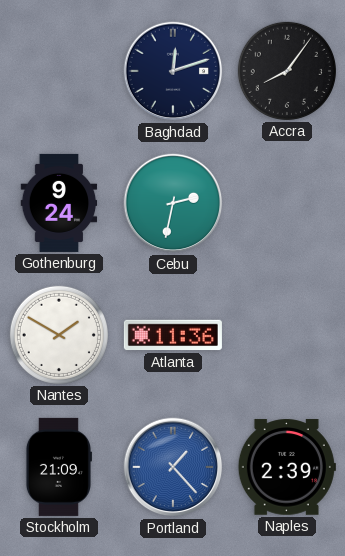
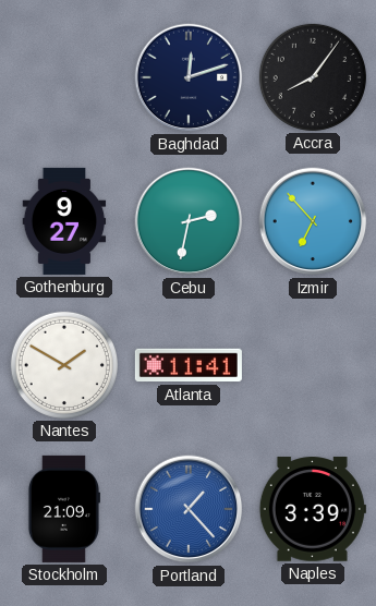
Gothenburg: 9:24 -> 9:27
Izmir: none -> 6:53
Atlanta: 11:36 -> 11:41
Naples: 2:39 -> 3:39
